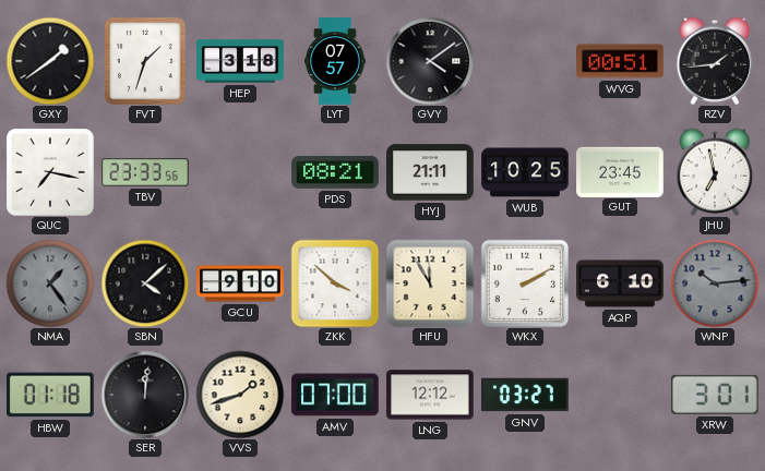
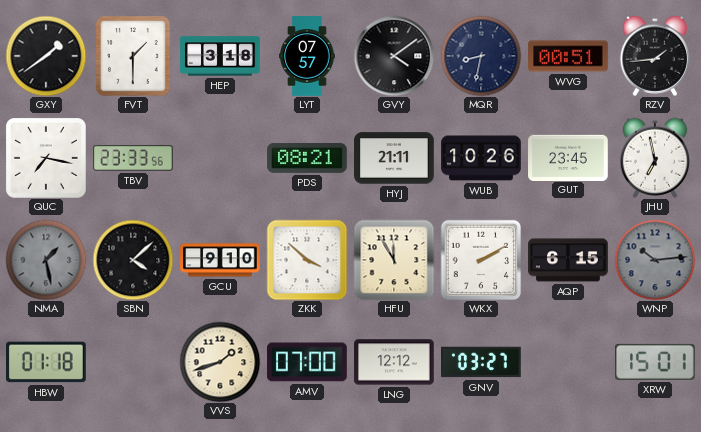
FVT: 1:33 -> 1:30
MQR: none -> 8:32
WUB: 10:25 -> 10:26
NMA: 1:24 -> 1:28
AQP: 6:10 -> 6:15
SER: 12:01 -> none
XRW: 3:01 -> 15:01
